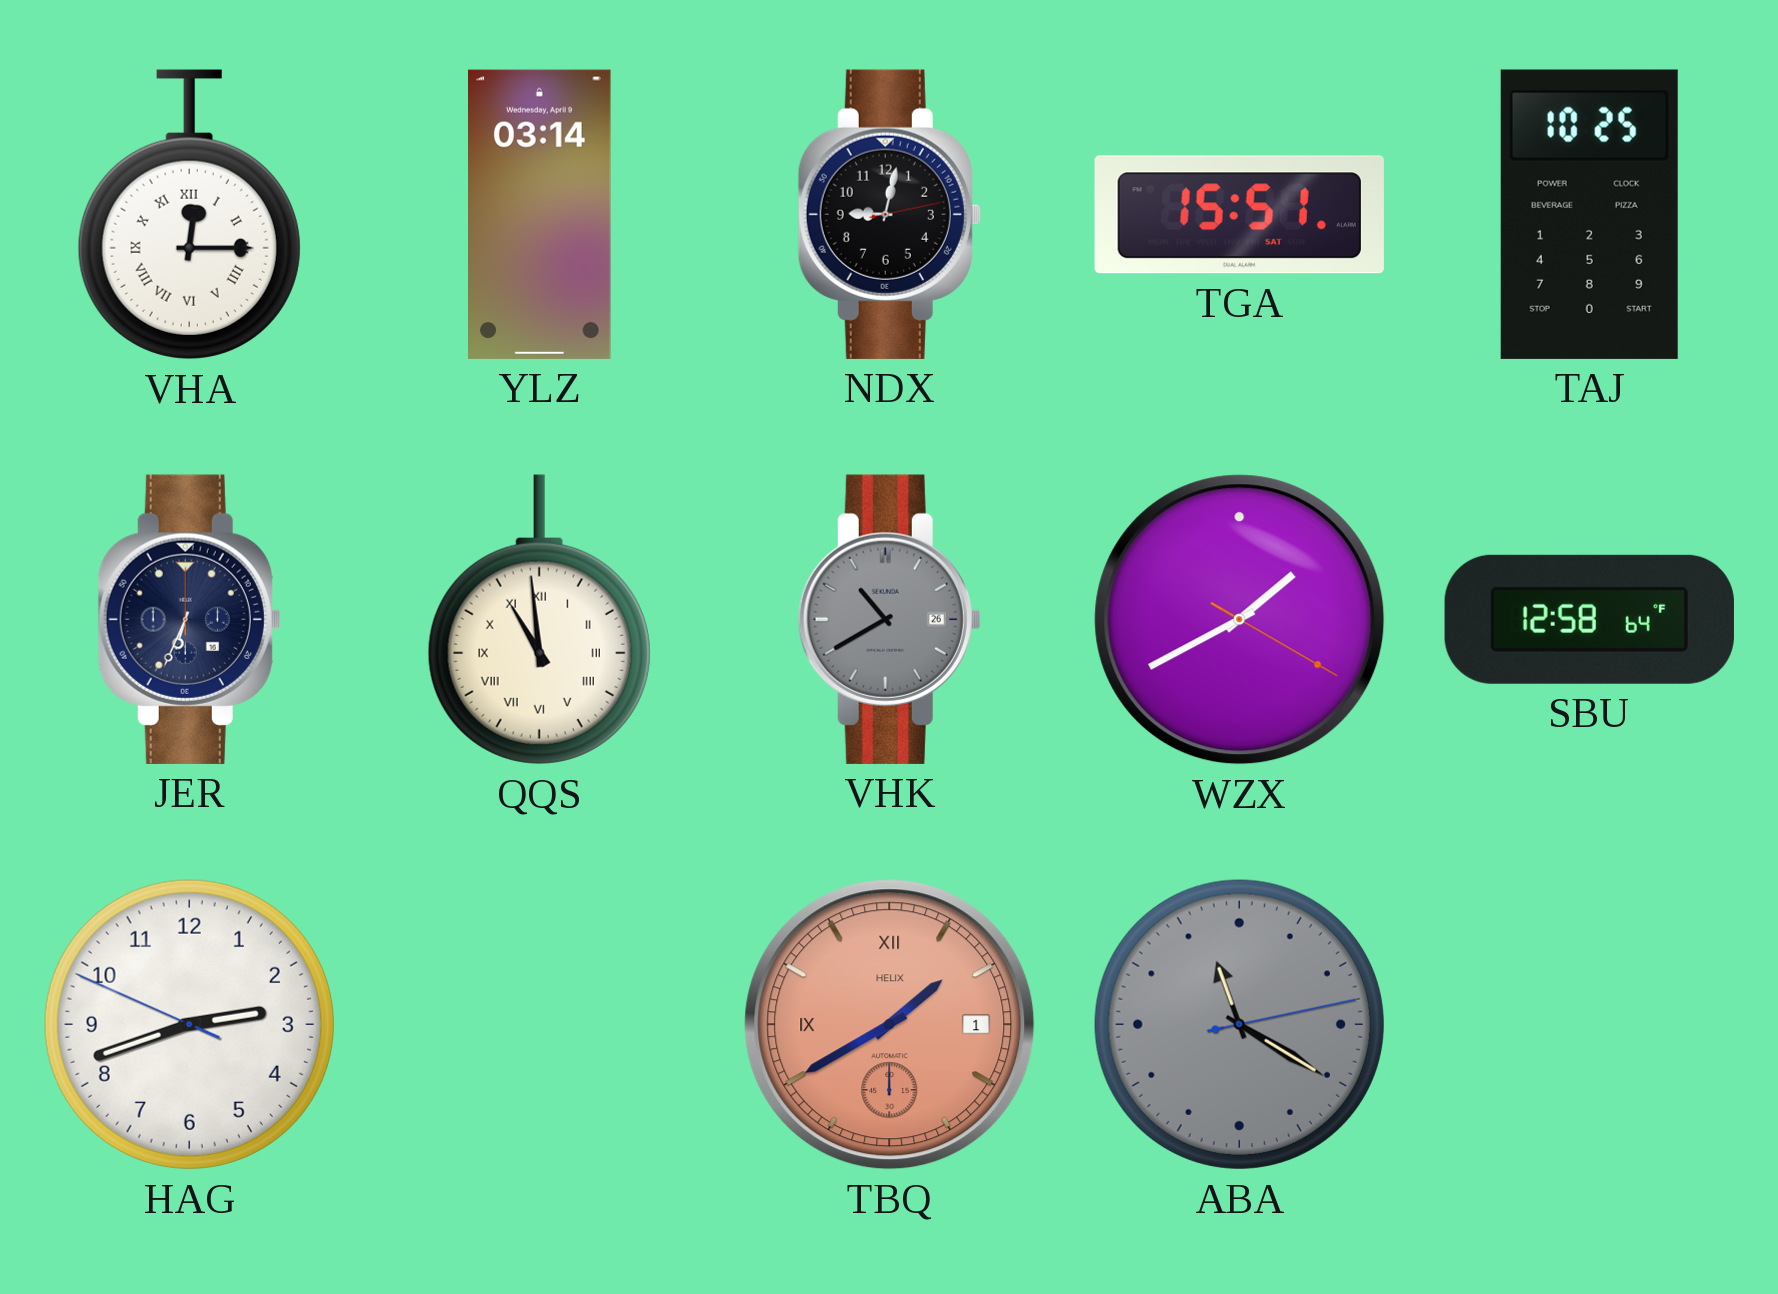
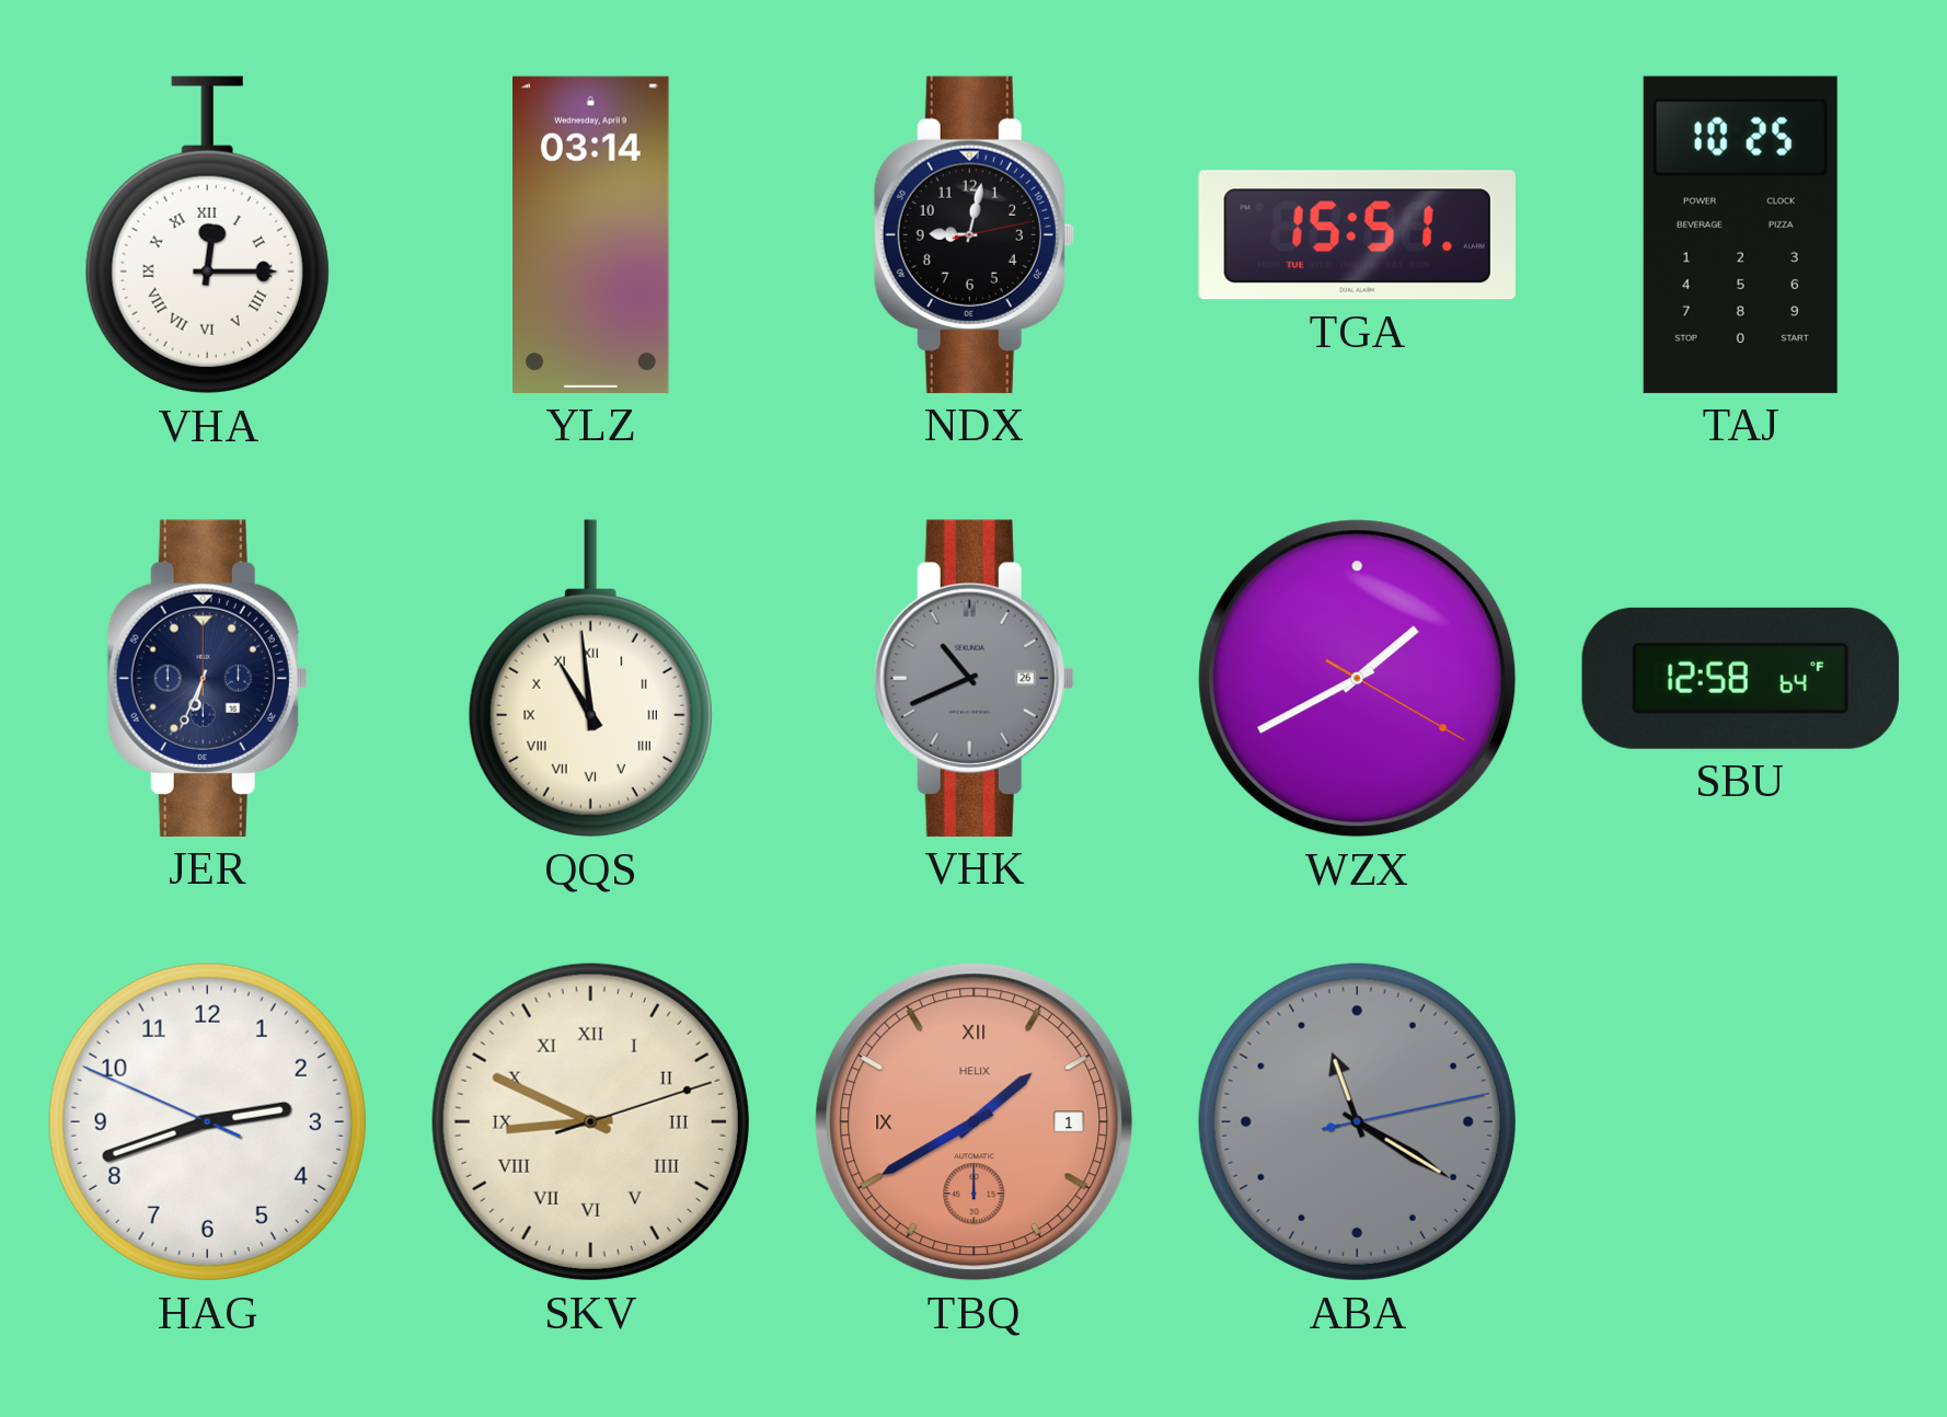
TGA date: SAT -> TUE
VHK: 10:40 -> 10:41
SKV: none -> 8:49
